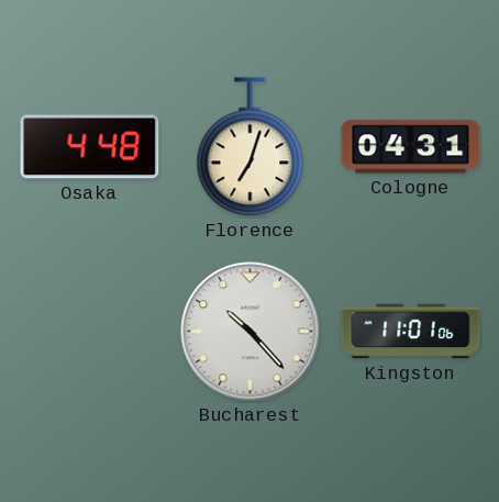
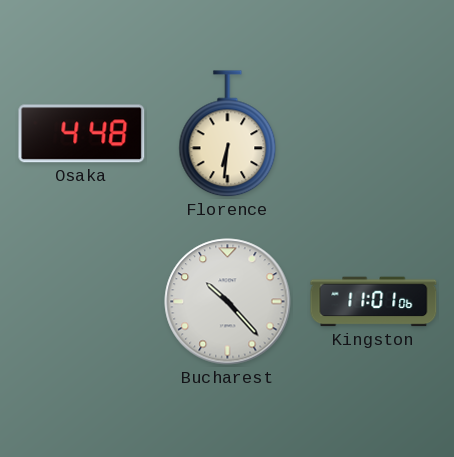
Florence: 7:03 -> 6:31
Cologne: 04:31 -> none
